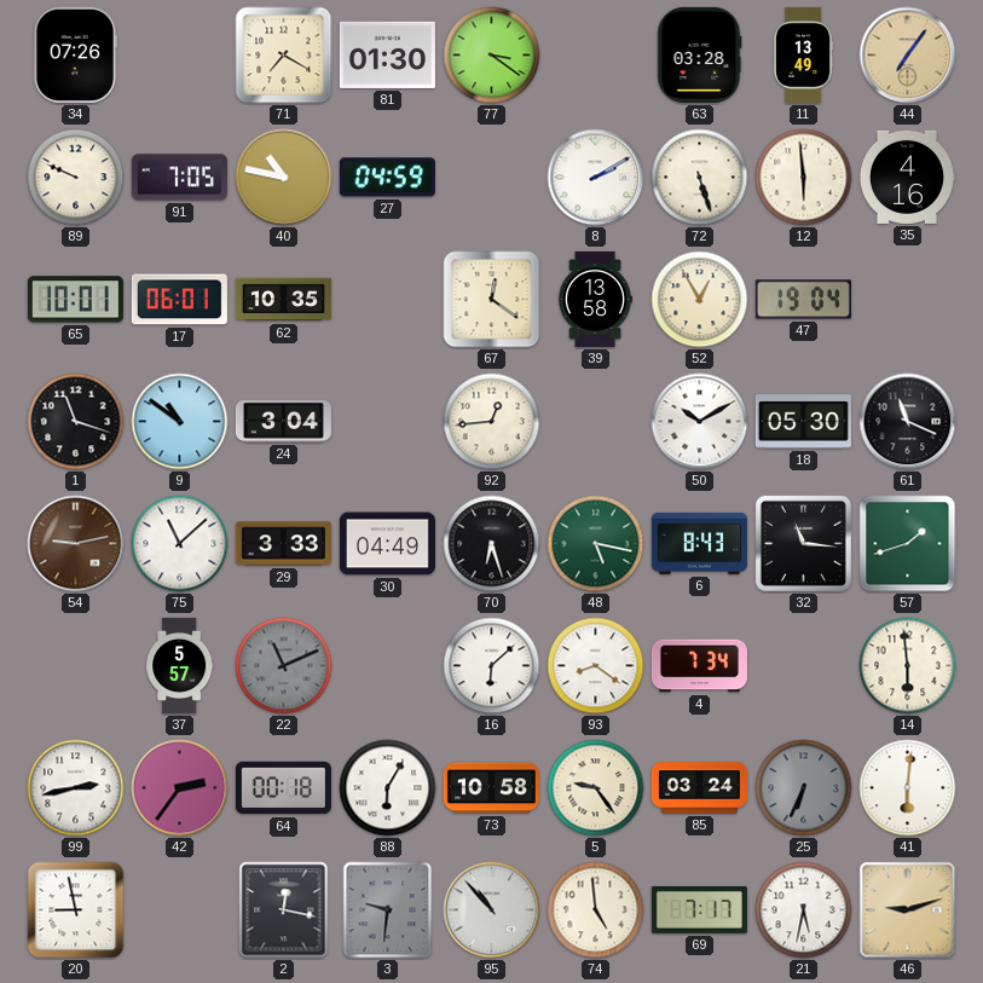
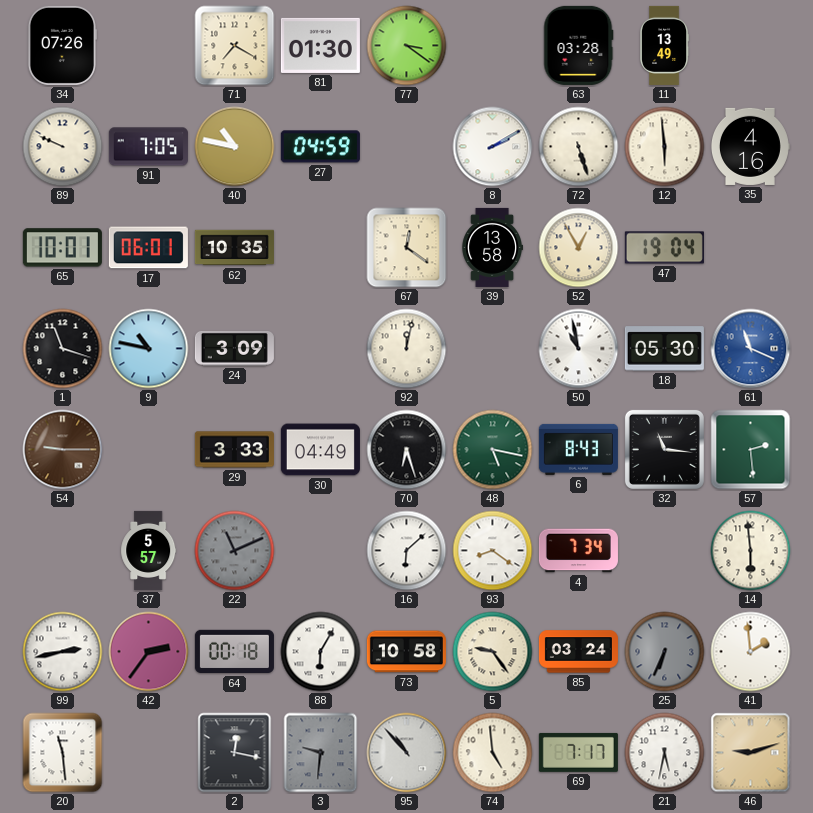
44: 7:06 -> none
9: 10:51 -> 10:47
24: 3:04 -> 3:09
92: 12:44 -> 12:02
50: 10:10 -> 10:58
61 dial: black -> blue
54: 9:13 -> 9:15
75: 11:08 -> none
57: 1:42 -> 2:29
41: 6:01 -> 1:59
20: 8:58 -> 11:29
